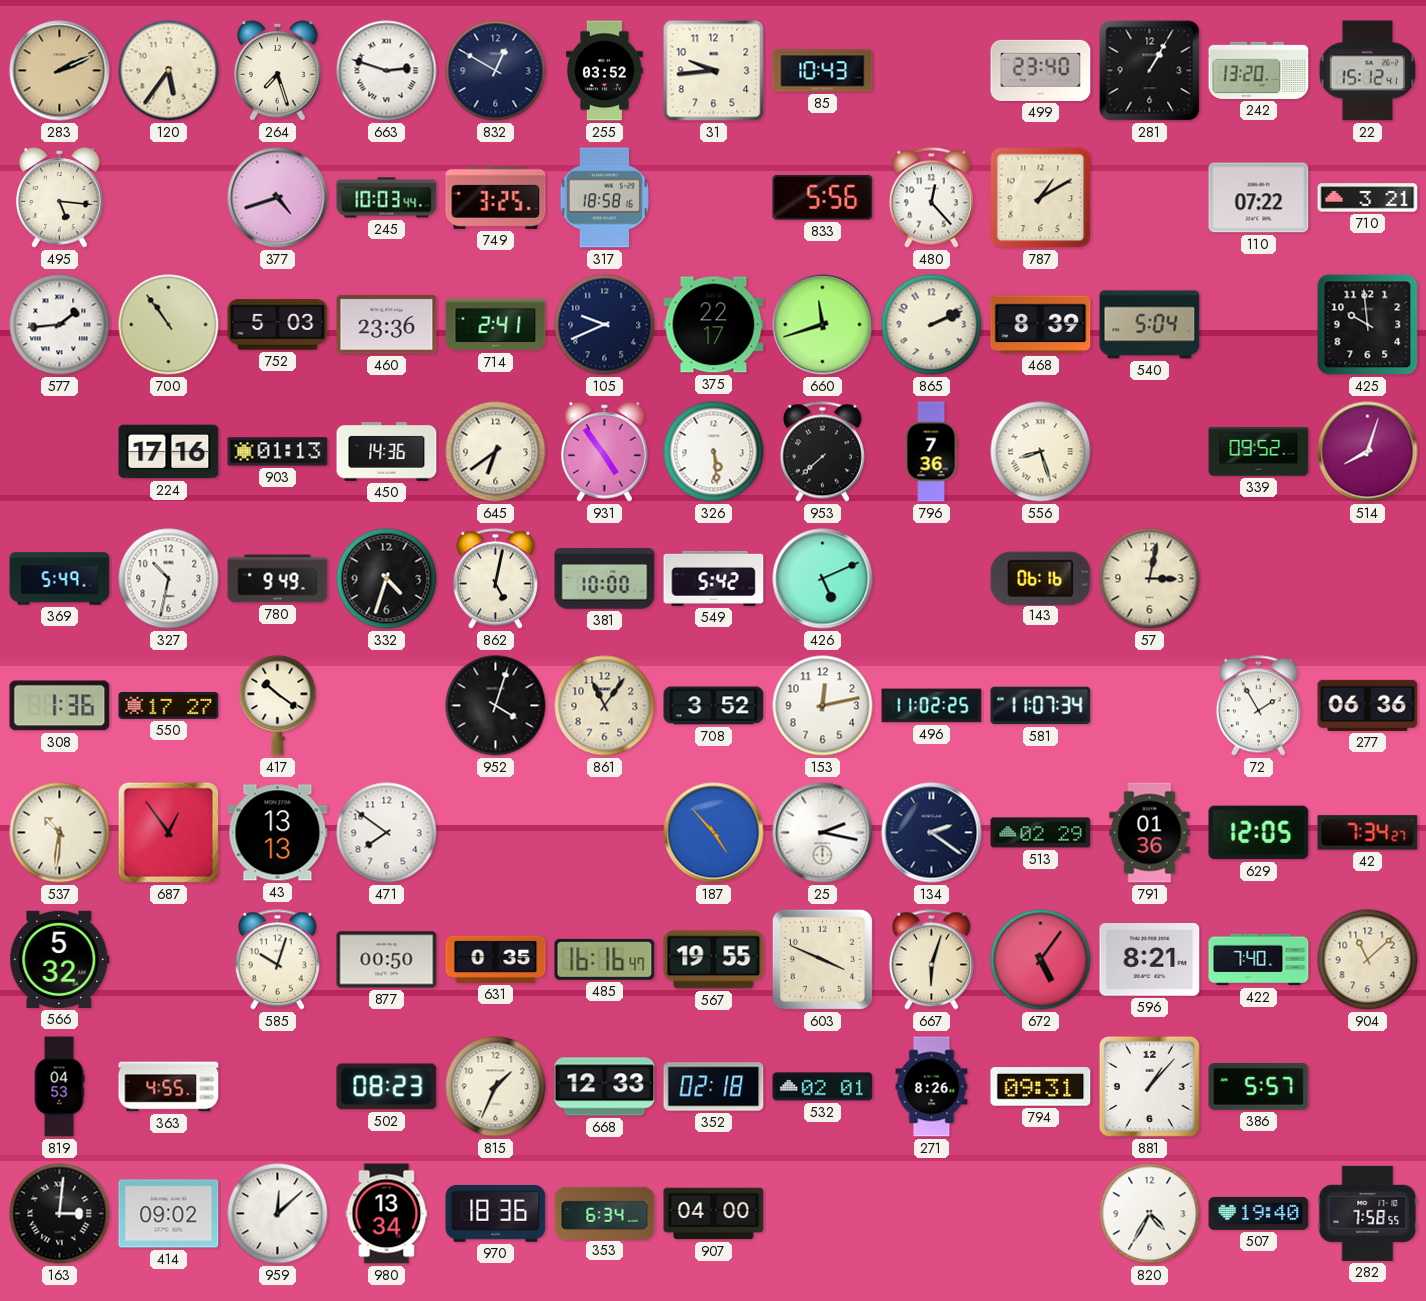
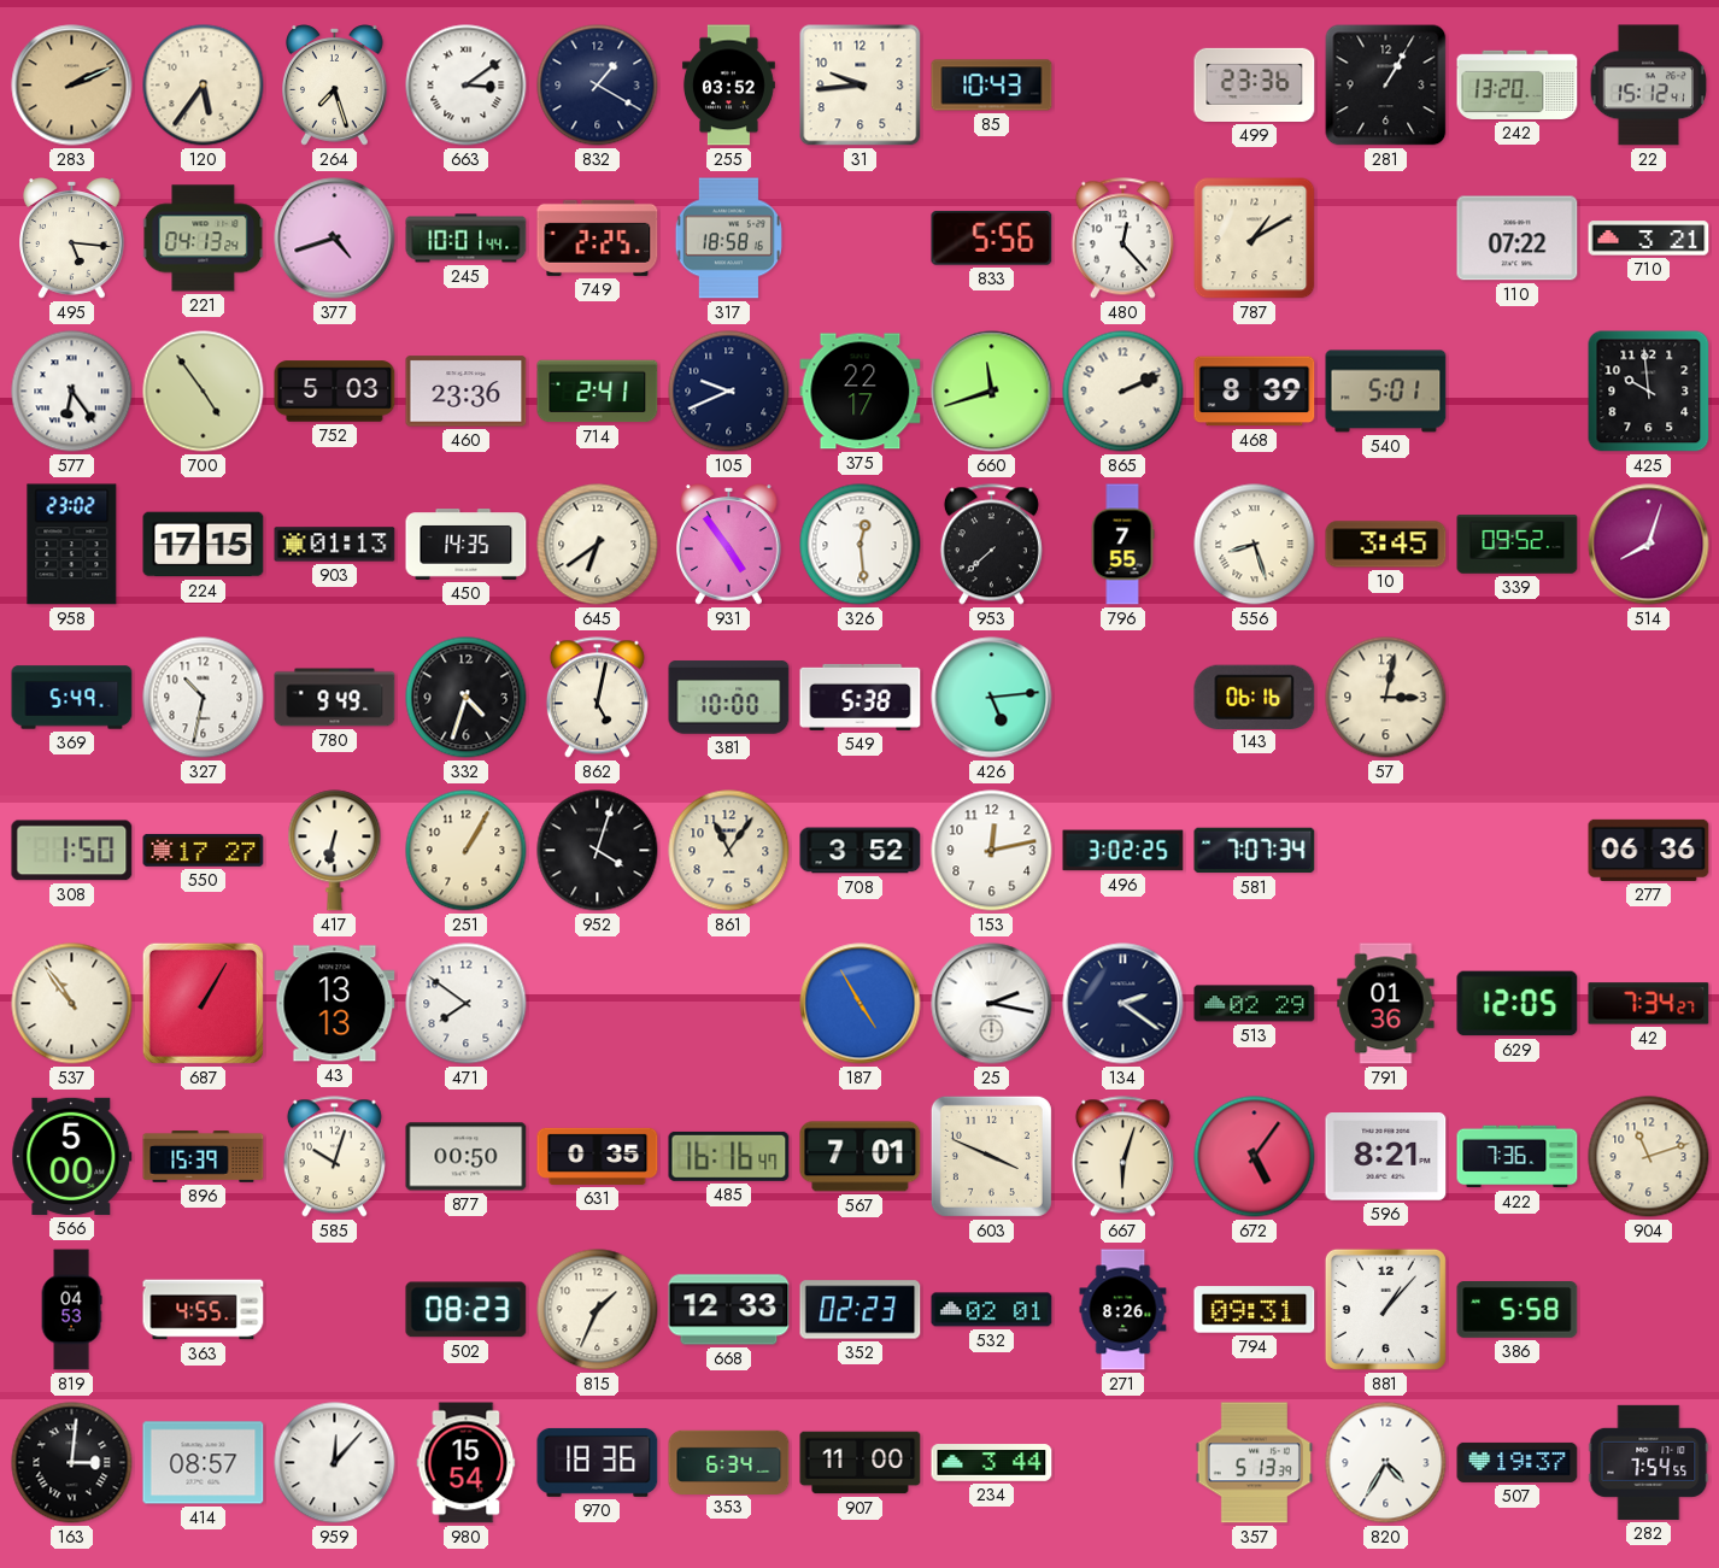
663: 2:48 -> 3:09
832: 12:50 -> 1:20
499: 23:40 -> 23:36
221: none -> 04:13
245: 10:03 -> 10:01
749: 3:25 -> 2:25
577: 1:44 -> 6:24
700: 10:54 -> 4:54
540: 5:04 -> 5:01
958: none -> 23:02
224: 17:16 -> 17:15
450: 14:36 -> 14:35
326: 5:29 -> 12:29
796: 7:36 -> 7:55
10: none -> 3:45
549: 5:42 -> 5:38
426: 5:11 -> 5:14
308: 1:36 -> 1:50
417: 10:21 -> 6:32
251: none -> 1:05
496: 11:02 -> 3:02
581: 11:07 -> 7:07
72: 1:55 -> none
537: 10:31 -> 10:54
687: 12:54 -> 1:05
187: 4:53 -> 4:55
566: 5:32 -> 5:00
896: none -> 15:39
567: 19:55 -> 7:01
422: 7:40 -> 7:36
904: 11:08 -> 11:12
352: 02:18 -> 02:23
386: 5:57 -> 5:58
414: 09:02 -> 08:57
959: 12:08 -> 12:07
980: 13:34 -> 15:54
907: 04:00 -> 11:00
234: none -> 3:44
357: none -> 5:13
507: 19:40 -> 19:37
282: 7:58 -> 7:54
